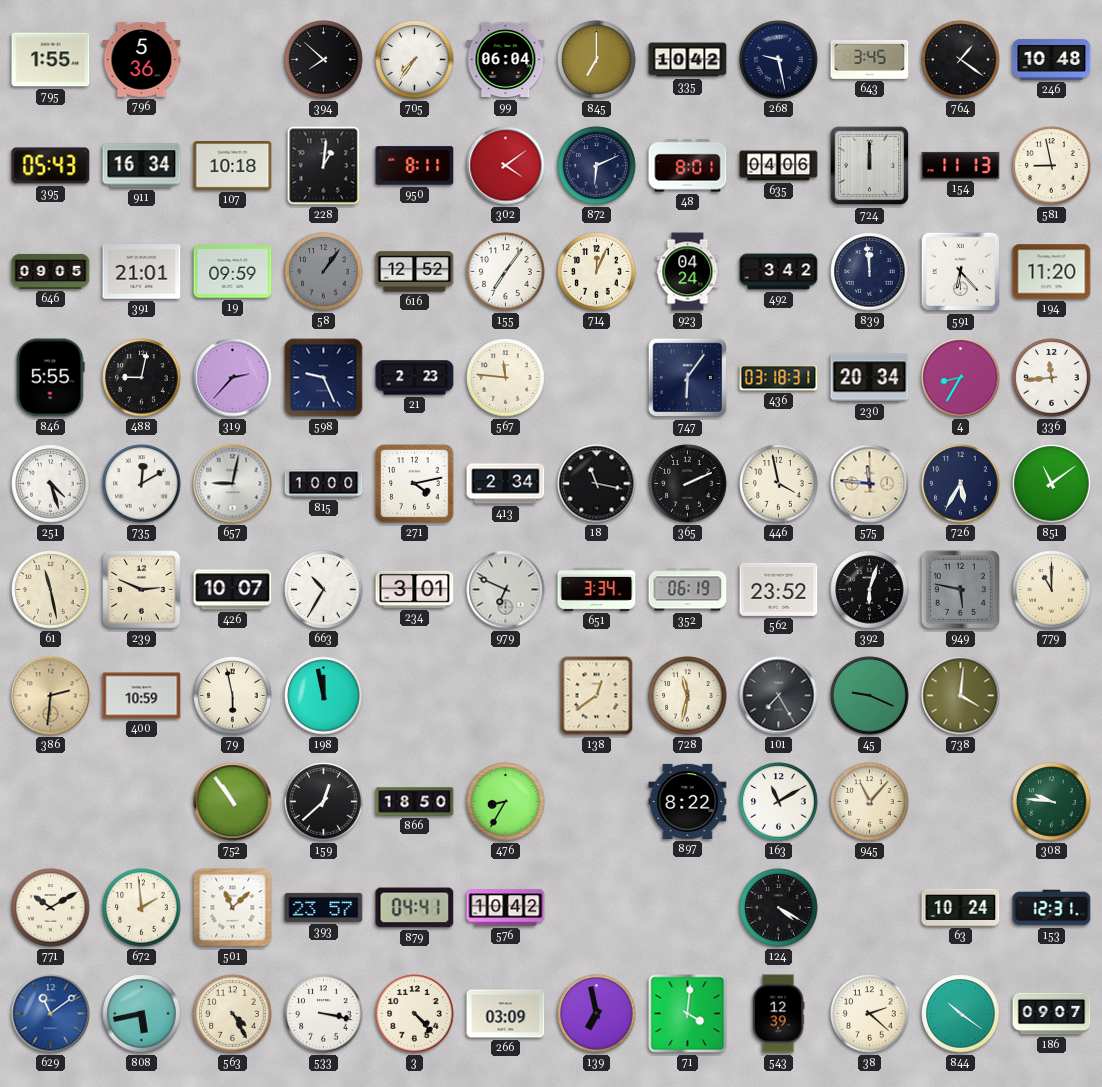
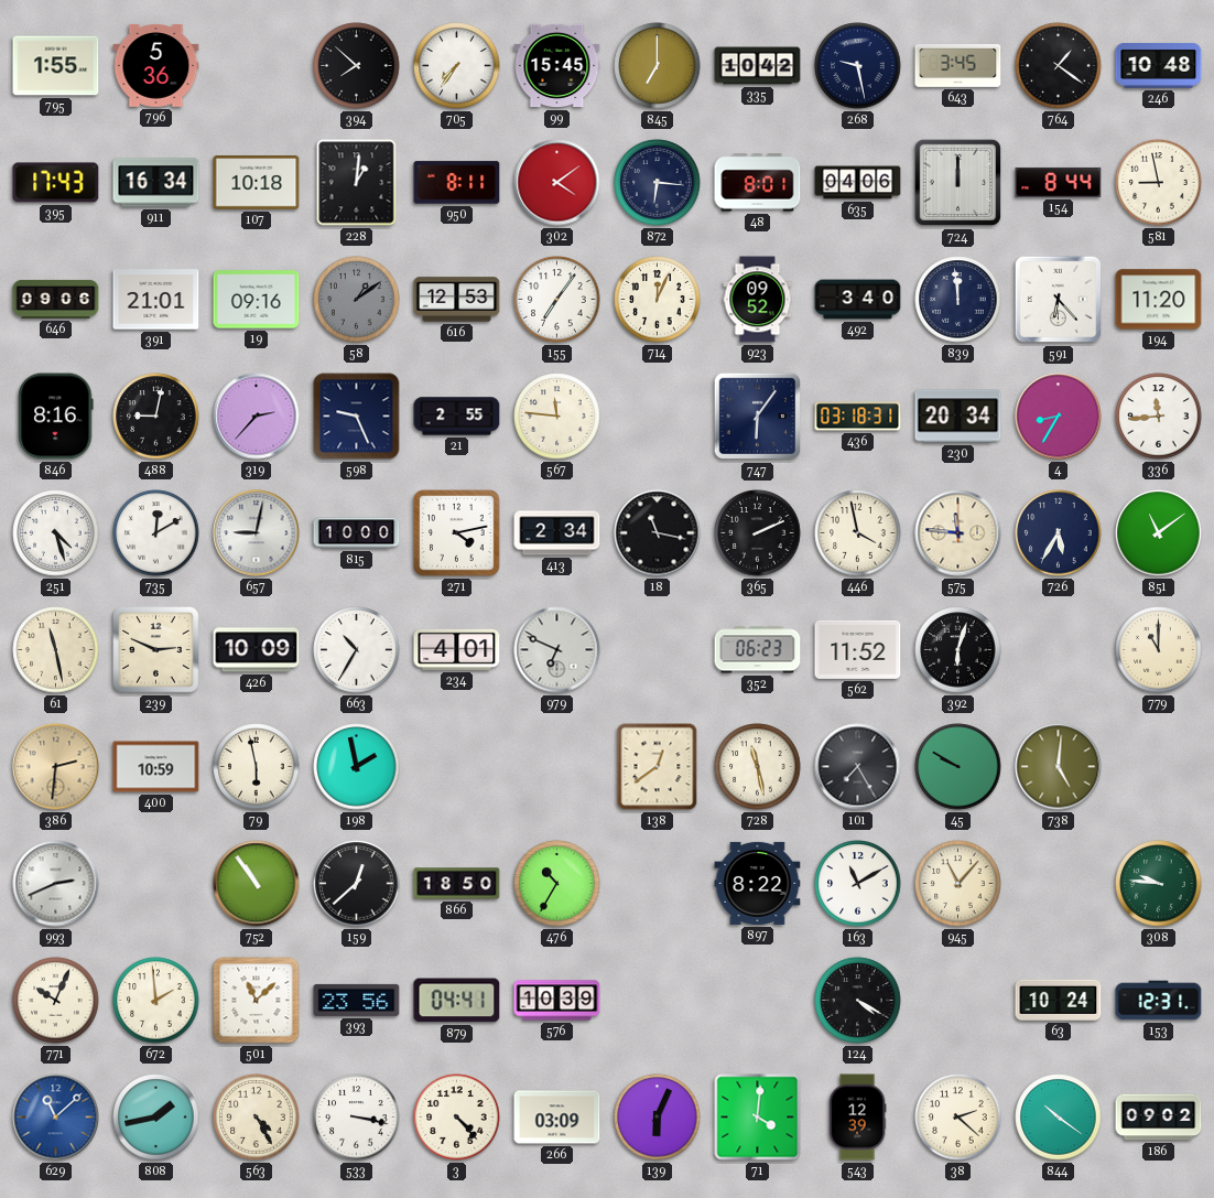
99: 06:04 -> 15:45
395: 05:43 -> 17:43
872: 6:11 -> 6:16
154: 11:13 -> 8:44
646: 09:05 -> 09:06
19: 09:59 -> 09:16
58: 1:06 -> 1:09
616: 12:52 -> 12:53
923: 04:24 -> 09:52
492: 3:42 -> 3:40
846: 5:55 -> 8:16
21: 2:23 -> 2:55
426: 10:07 -> 10:09
234: 3:01 -> 4:01
651: 3:34 -> none
352: 06:19 -> 06:23
562: 23:52 -> 11:52
949: 5:47 -> none
198: 11:58 -> 1:58
728: 11:32 -> 11:28
45: 9:19 -> 9:50
738: 4:01 -> 5:01
993: none -> 2:41
476: 8:35 -> 10:35
771: 10:10 -> 10:04
393: 23:57 -> 23:56
576: 10:42 -> 10:39
629: 11:09 -> 11:08
808: 5:43 -> 1:43
139: 6:58 -> 6:04
186: 09:07 -> 09:02
